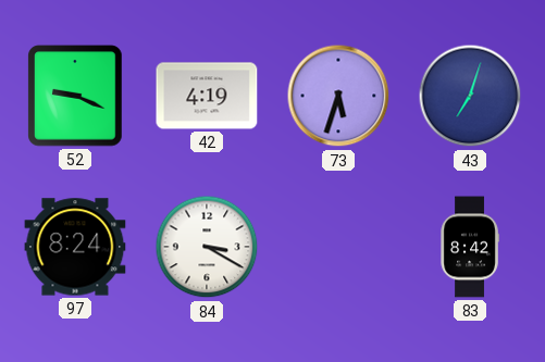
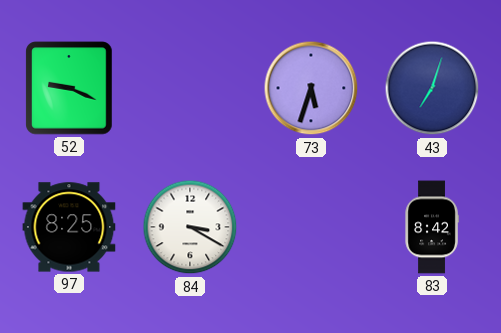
42: 4:19 -> none
97: 8:24 -> 8:25
